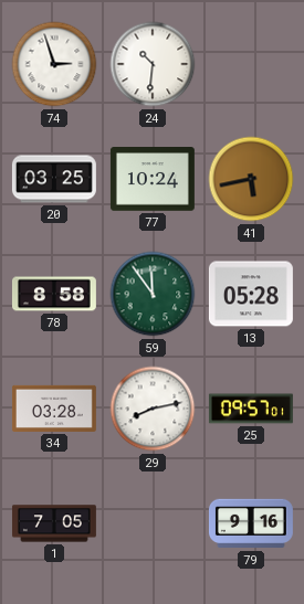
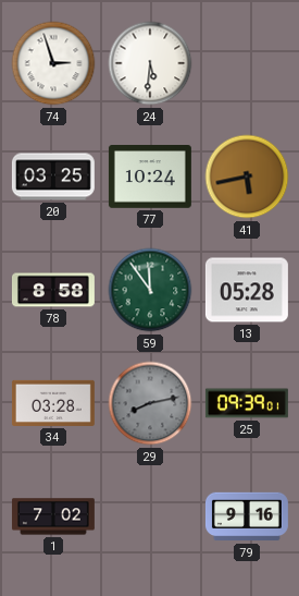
24: 10:31 -> 5:31
29 dial: white -> grey
25: 09:57 -> 09:39
1: 7:05 -> 7:02
